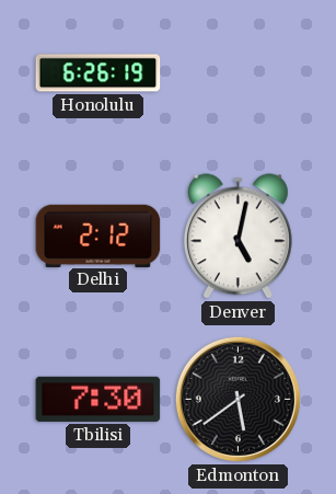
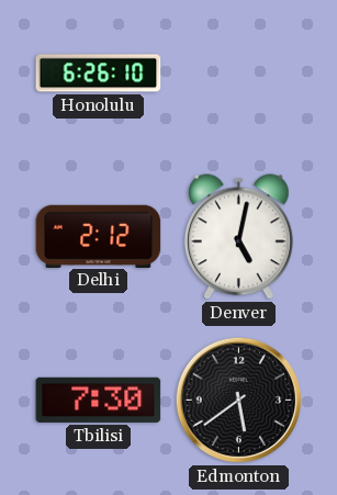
Honolulu: 6:26:19 -> 6:26:10
